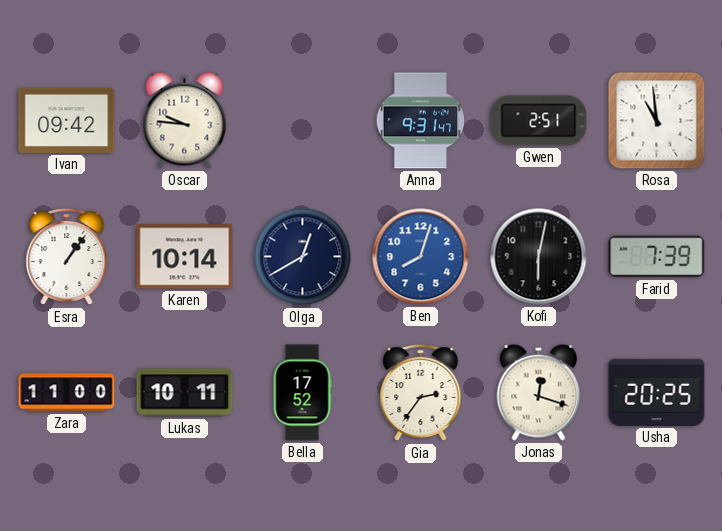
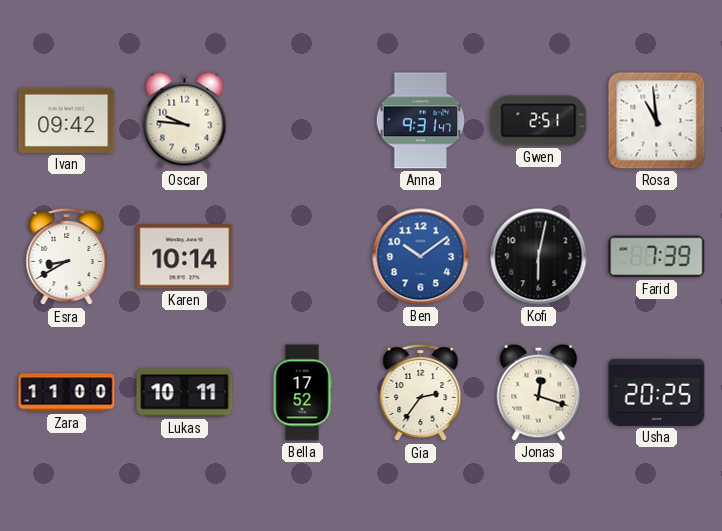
Esra: 1:06 -> 8:40
Olga: 12:40 -> none
Ben: 8:03 -> 10:09
